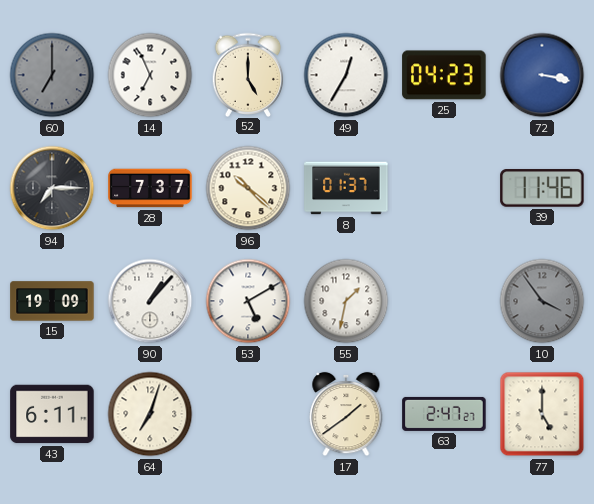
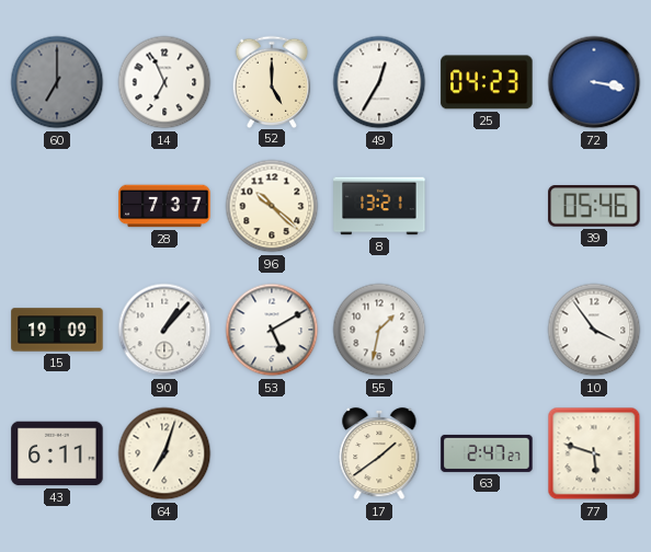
94: 7:15 -> none
8: 01:37 -> 13:21
39: 11:46 -> 05:46
10 dial: grey -> white
77: 5:00 -> 5:48
